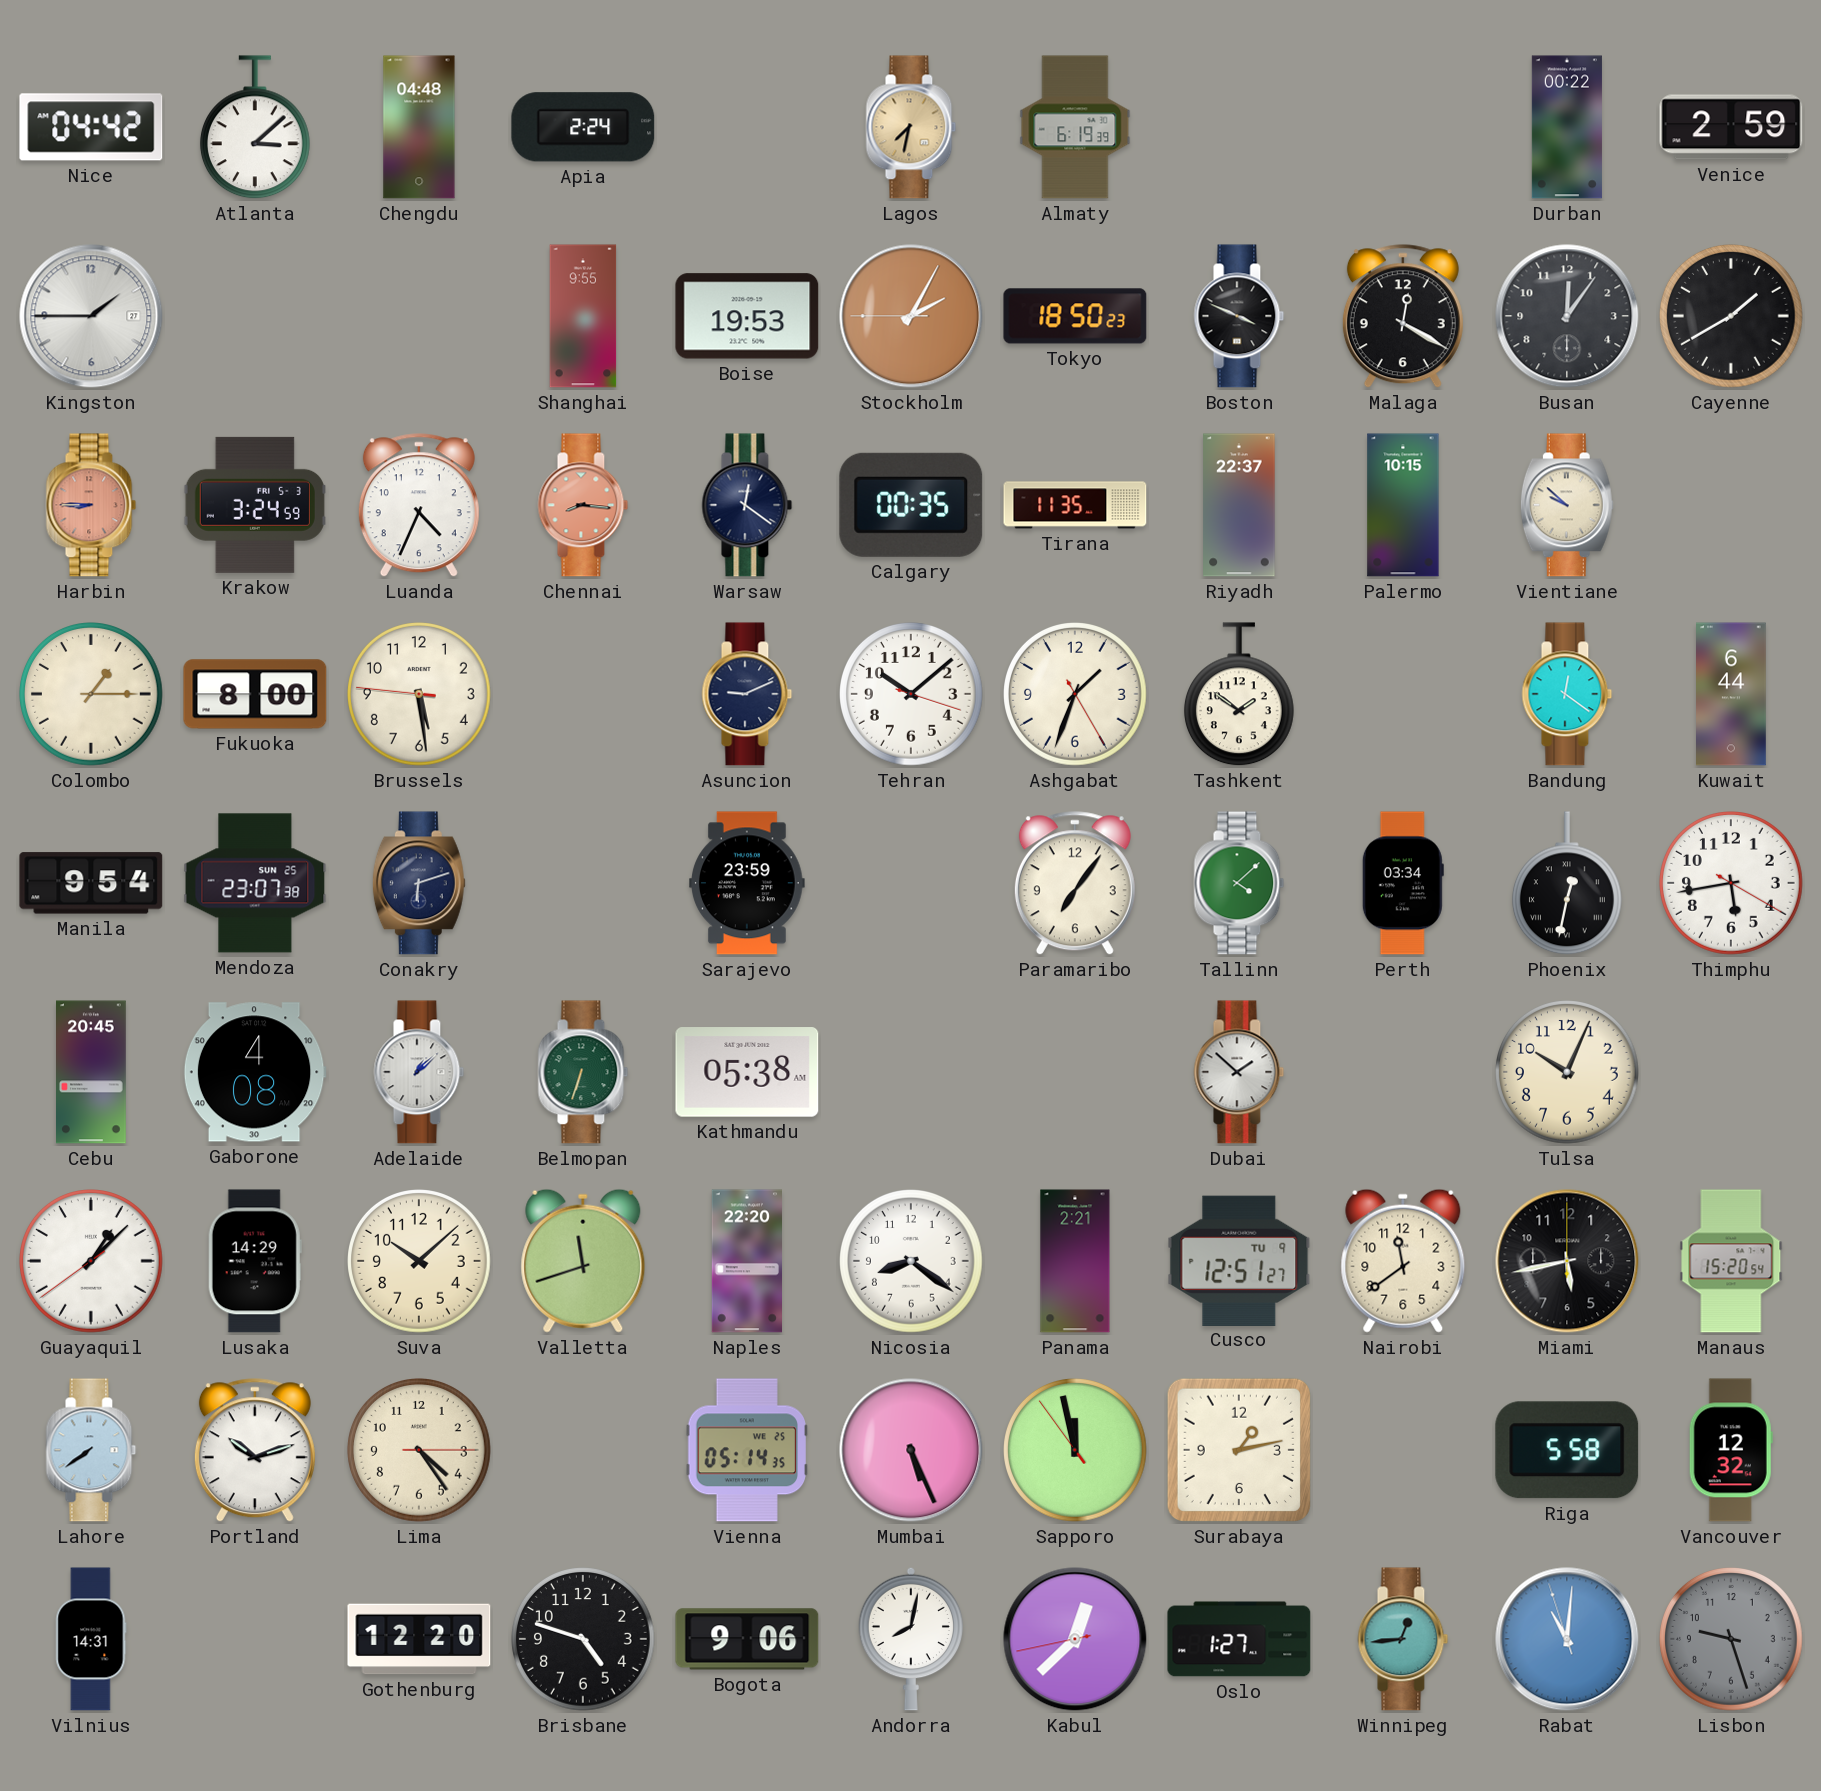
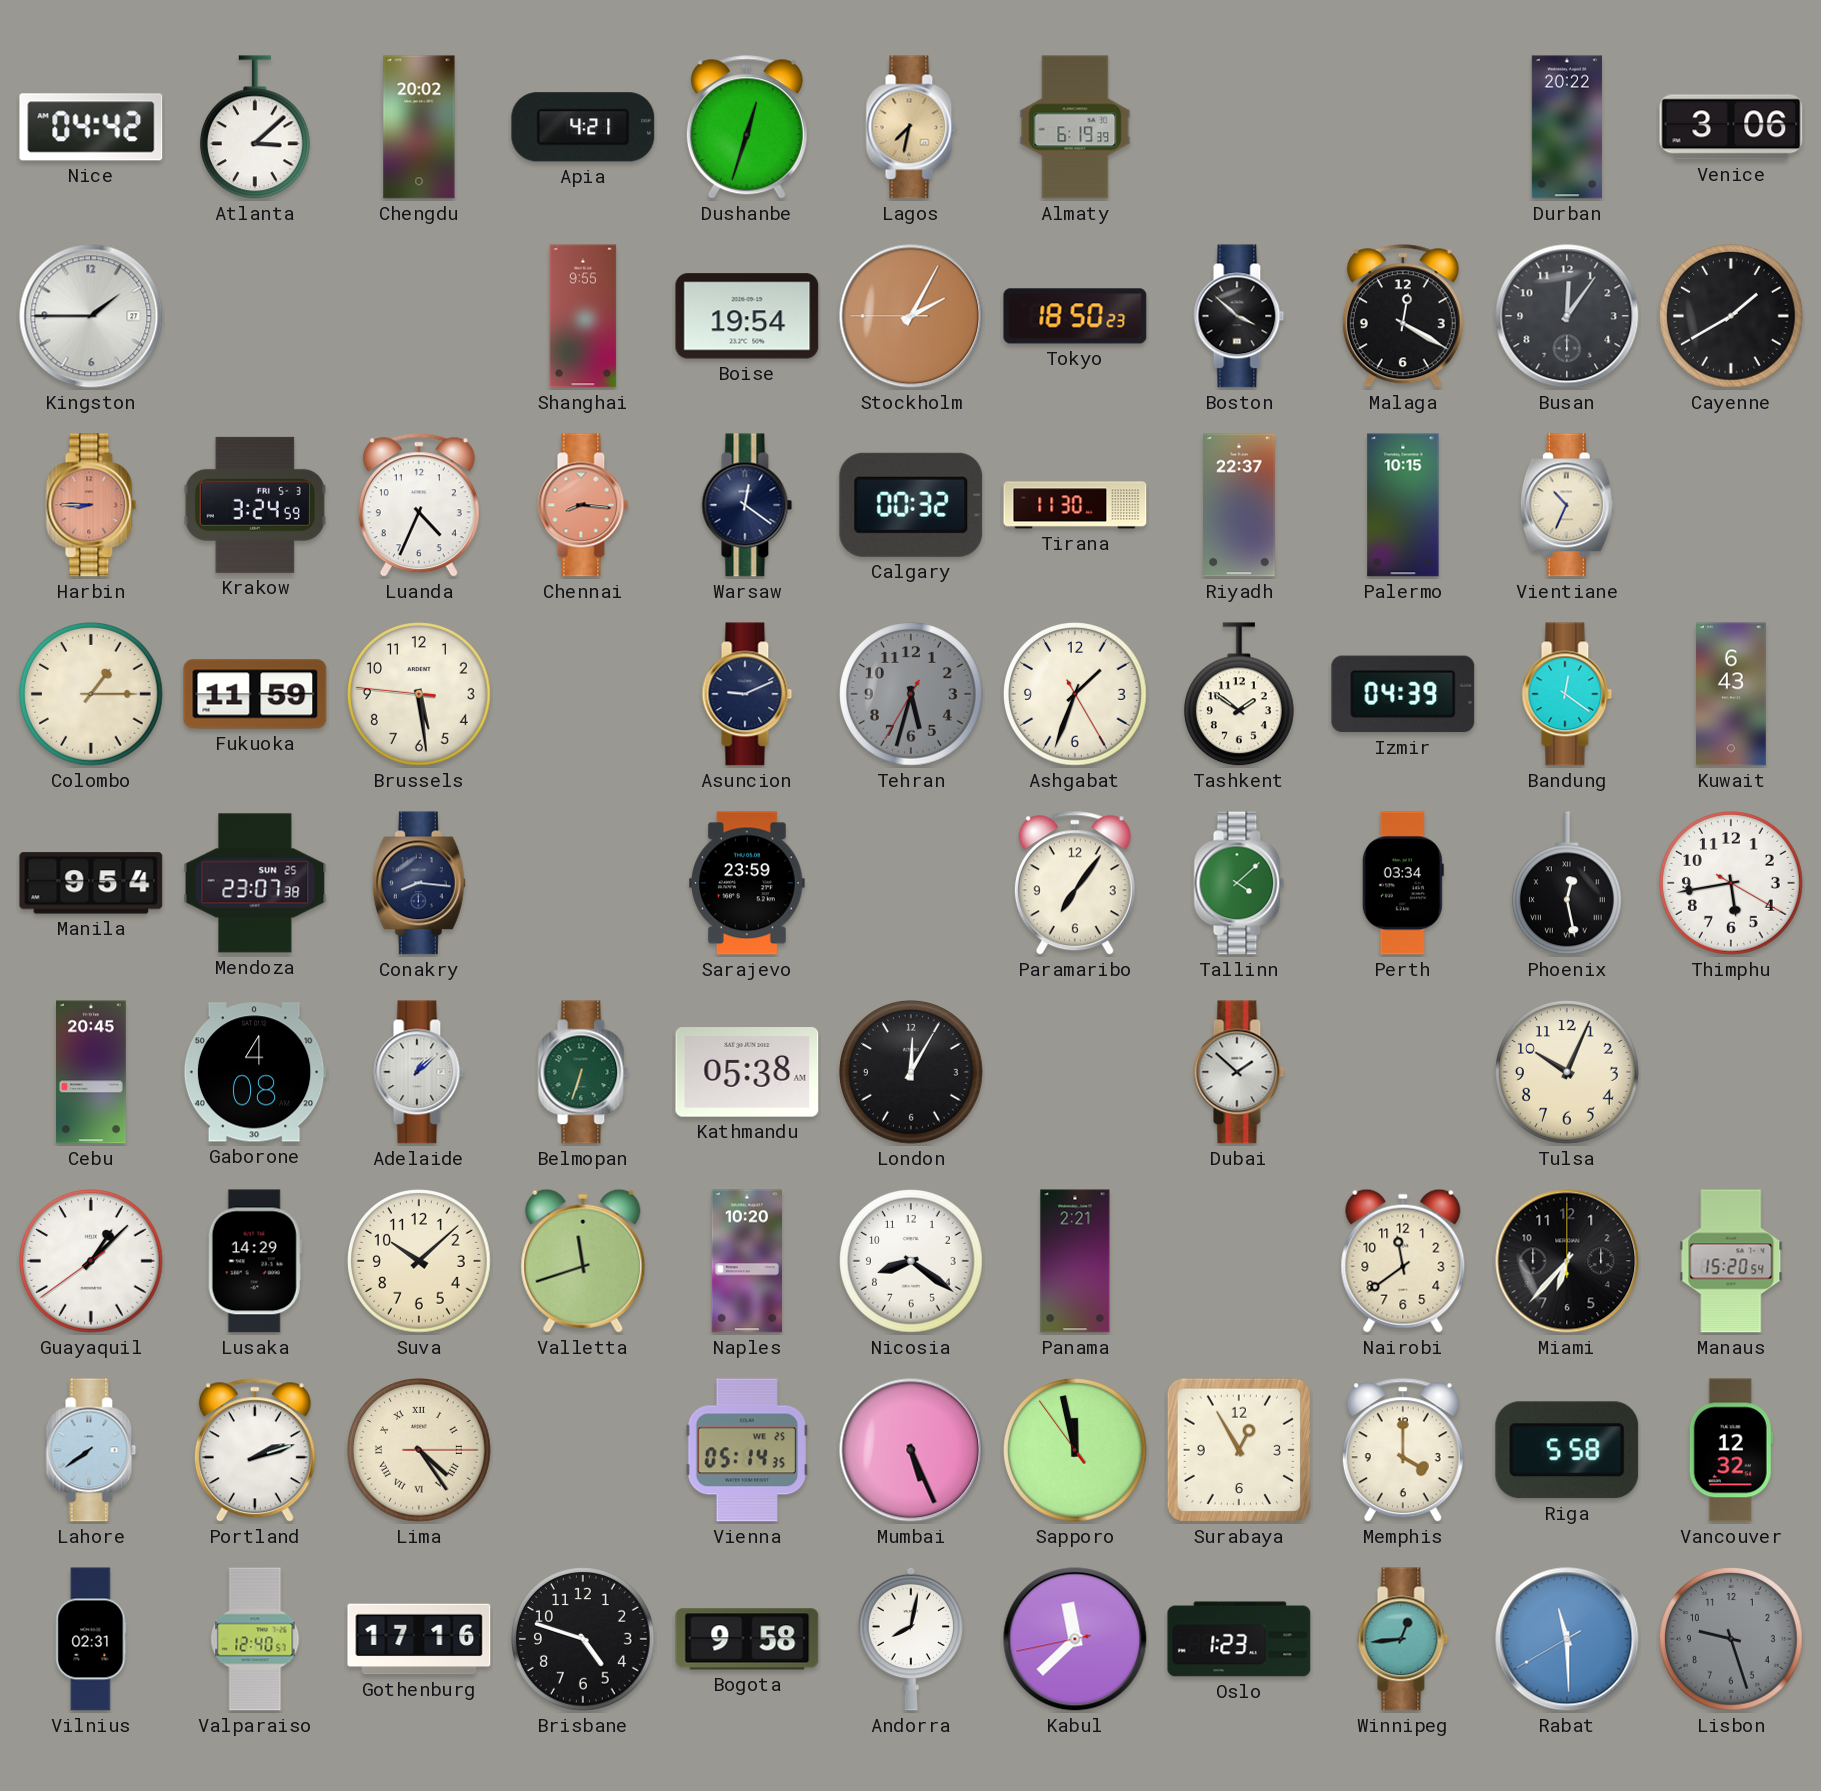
Chengdu: 04:48 -> 20:02
Apia: 2:24 -> 4:21
Dushanbe: none -> 12:33
Durban: 00:22 -> 20:22
Venice: 2:59 -> 3:06
Boise: 19:53 -> 19:54
Boston: 3:49 -> 3:52
Calgary: 00:35 -> 00:32
Tirana: 11:35 -> 11:30
Vientiane: 9:52 -> 10:34
Fukuoka: 8:00 -> 11:59
Tehran: 10:08 -> 5:32
Tehran dial: white -> grey
Izmir: none -> 04:39
Kuwait: 6:44 -> 6:43
Conakry: 6:12 -> 8:16
Phoenix: 12:32 -> 12:28
London: none -> 12:05
Naples: 22:20 -> 10:20
Cusco: 12:51 -> none
Miami: 5:43 -> 6:37
Portland: 10:12 -> 2:12
Lima numerals: Arabic -> Roman
Surabaya: 1:13 -> 12:55
Memphis: none -> 4:00
Vilnius: 14:31 -> 02:31
Valparaiso: none -> 12:40
Gothenburg: 12:20 -> 17:16
Bogota: 9:06 -> 9:58
Kabul: 12:37 -> 11:37
Oslo: 1:27 -> 1:23
Rabat: 11:00 -> 11:29
